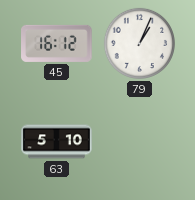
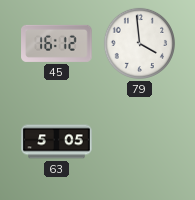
79: 1:04 -> 3:59
63: 5:10 -> 5:05
